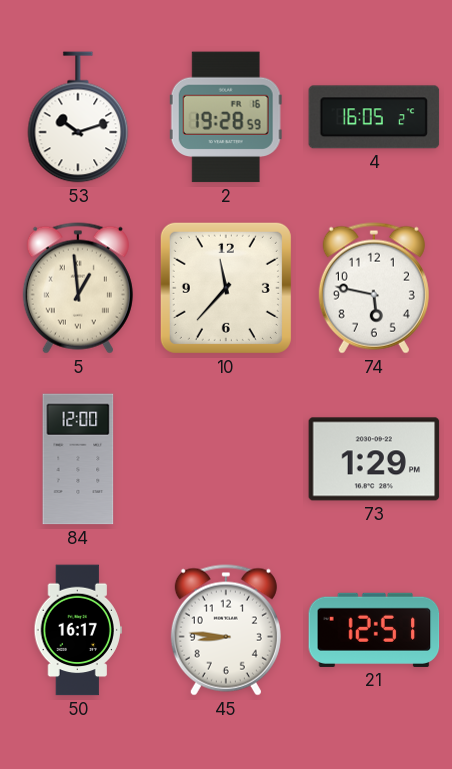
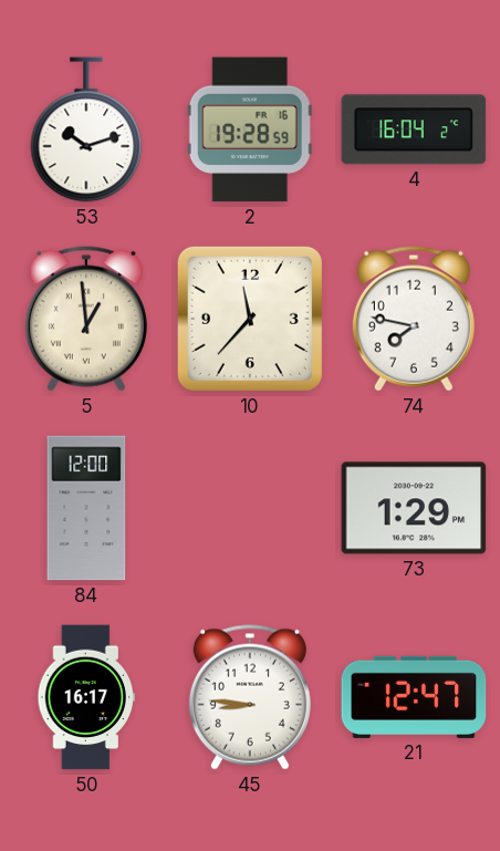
4: 16:05 -> 16:04
74: 5:47 -> 7:47
21: 12:51 -> 12:47
